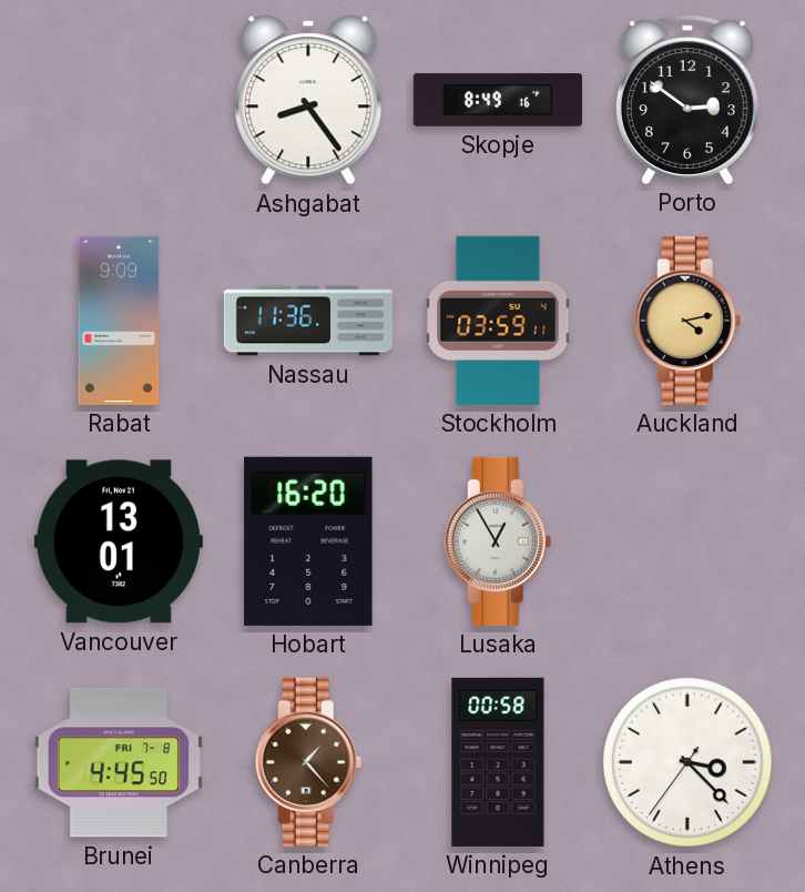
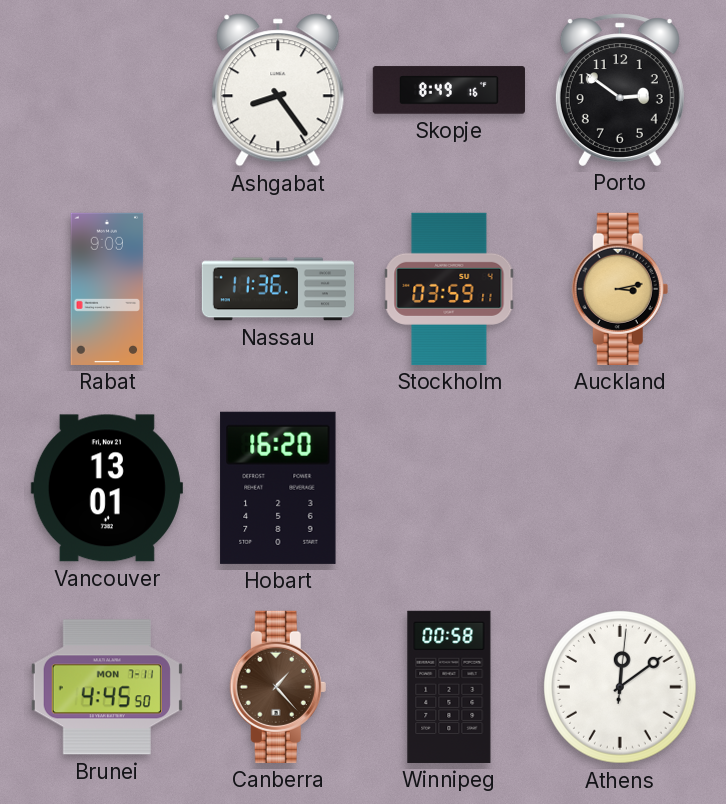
Auckland: 4:13 -> 3:13
Lusaka: 12:55 -> none
Brunei date: FRI 7-8 -> MON 7-11
Athens: 3:22 -> 12:09
